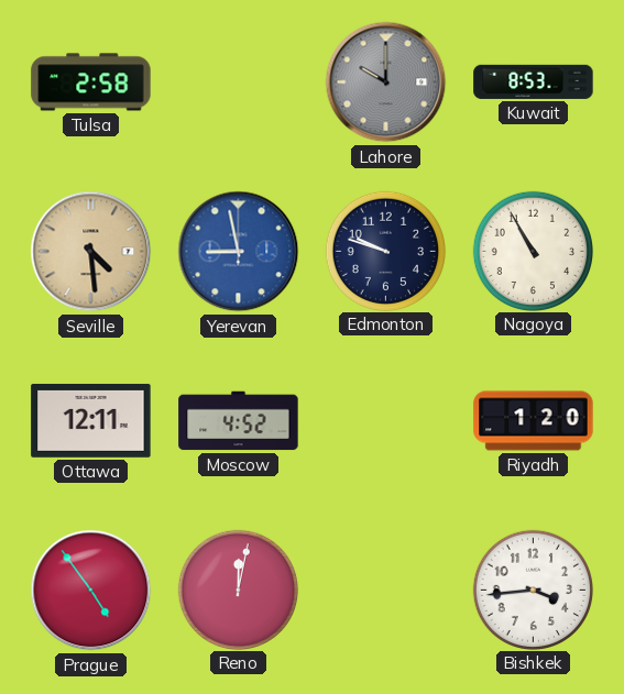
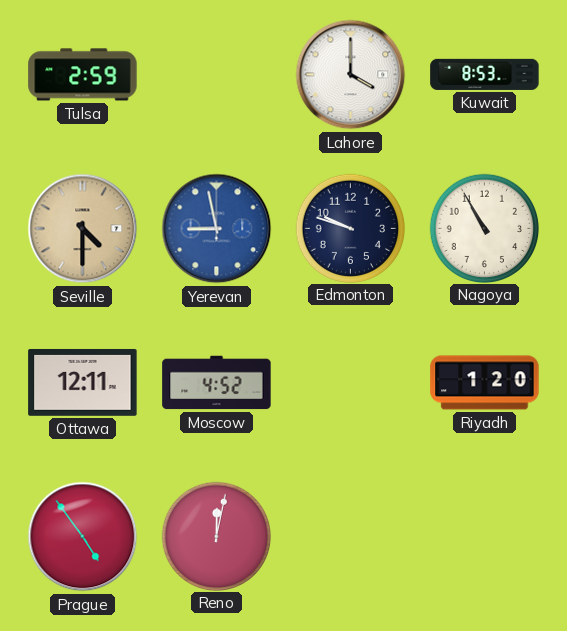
Tulsa: 2:58 -> 2:59
Lahore: 10:00 -> 4:00
Lahore dial: grey -> white
Seville: 4:29 -> 4:30
Bishkek: 3:44 -> none
